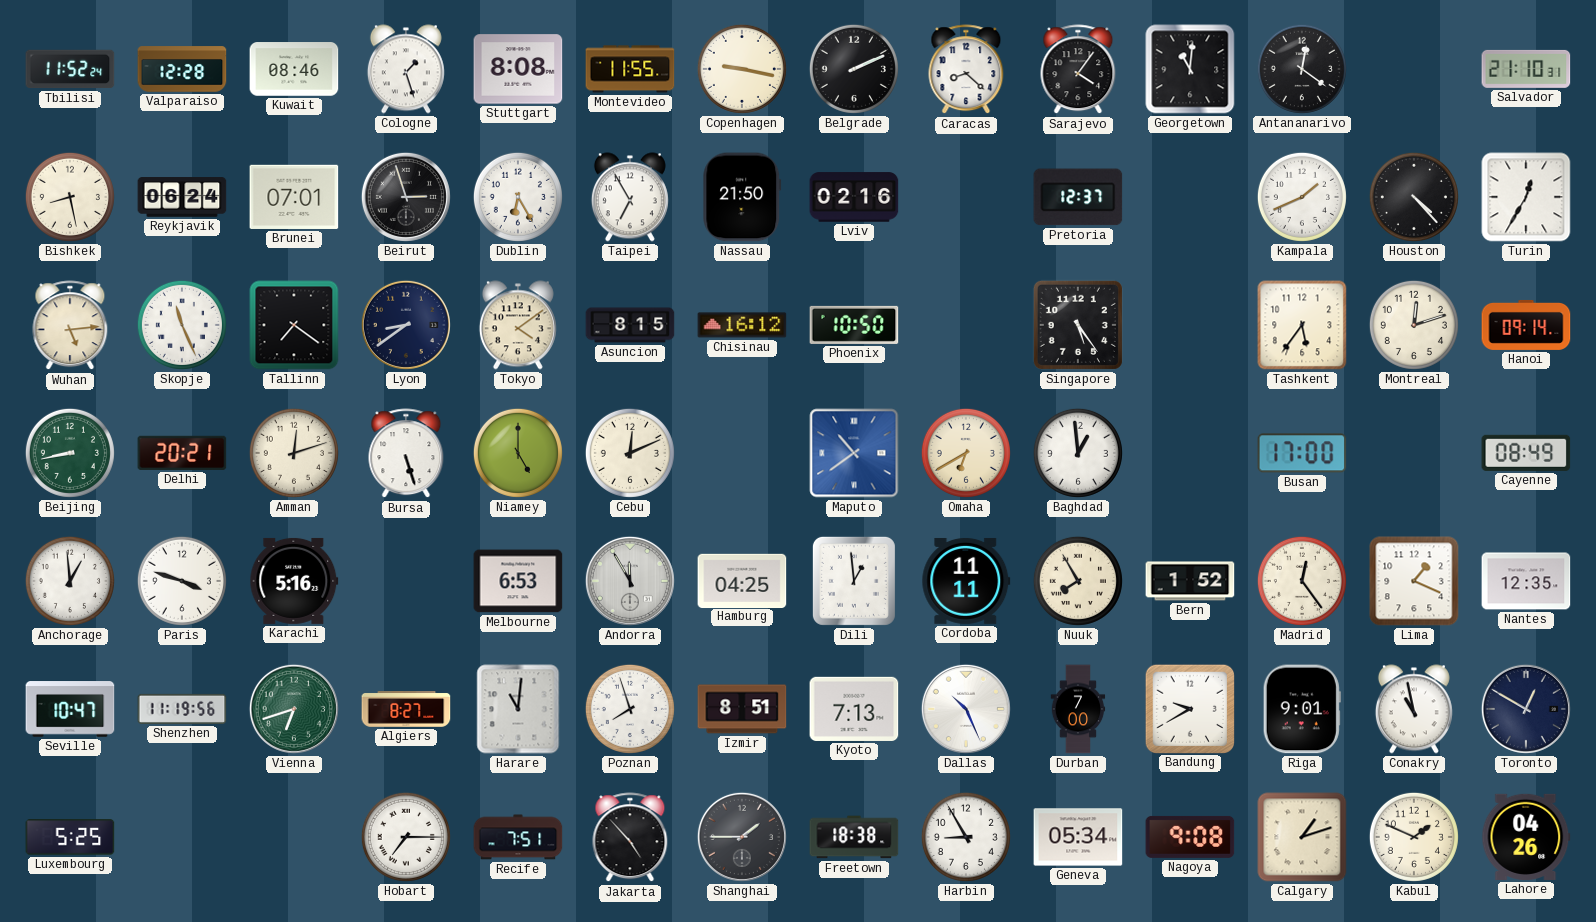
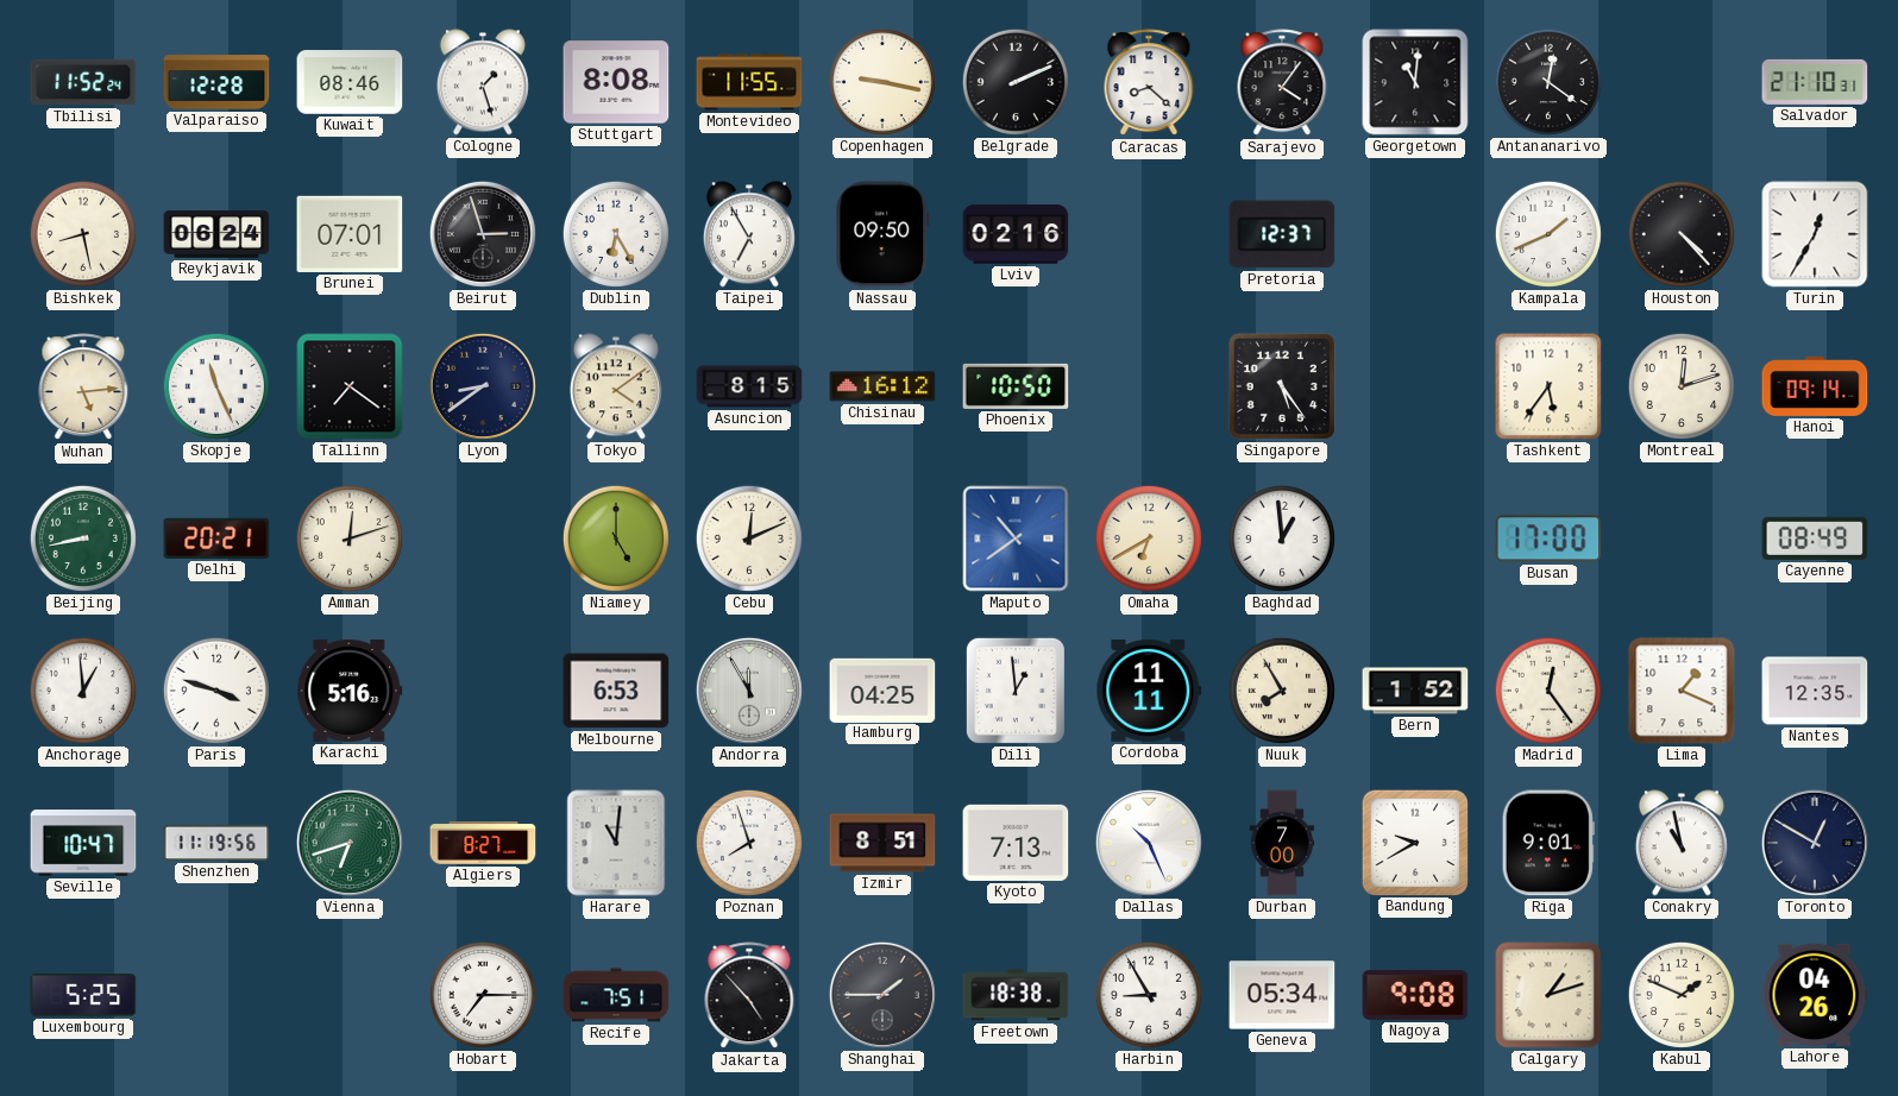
Nassau: 21:50 -> 09:50
Bursa: 5:27 -> none
